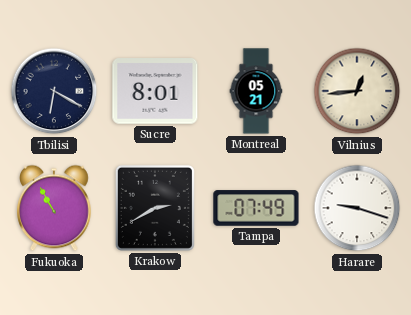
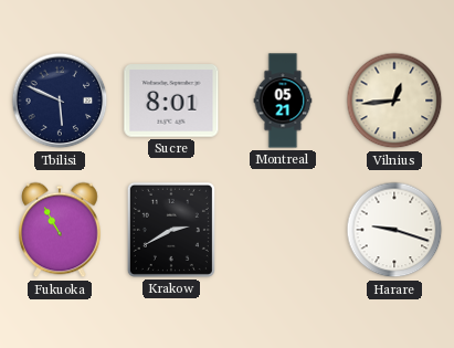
Tbilisi: 6:20 -> 5:49
Tampa: 07:49 -> none
